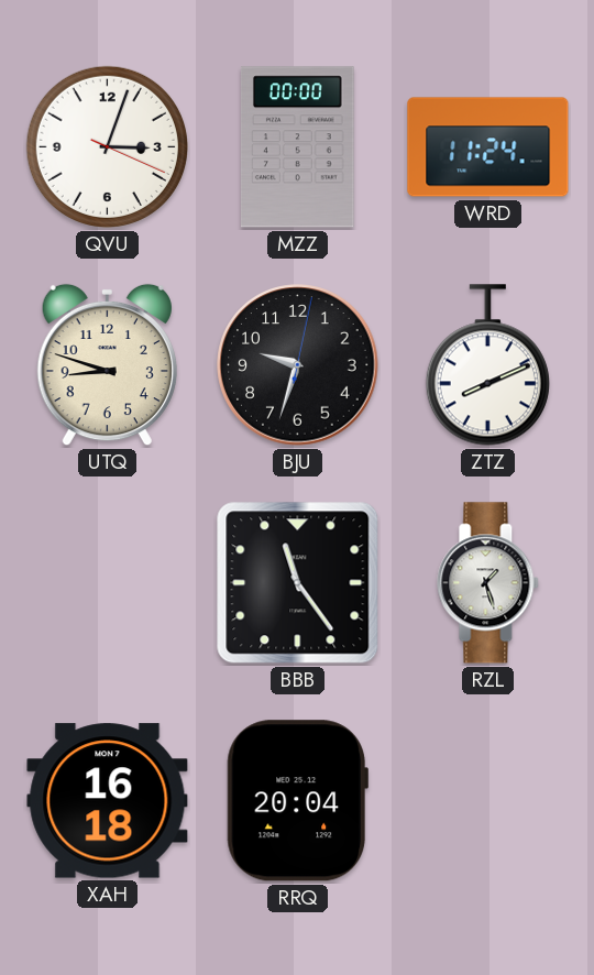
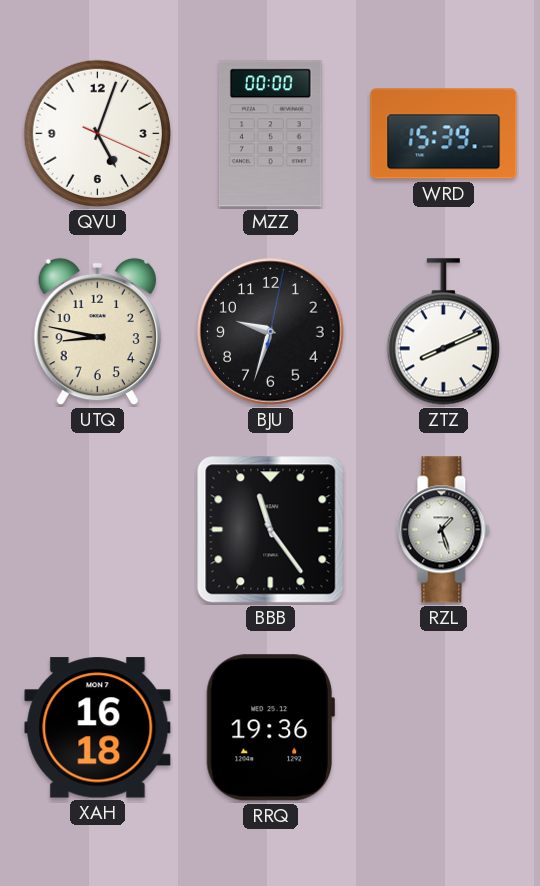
QVU: 3:03 -> 5:03
WRD: 11:24 -> 15:39
UTQ: 8:48 -> 8:47
RRQ: 20:04 -> 19:36
